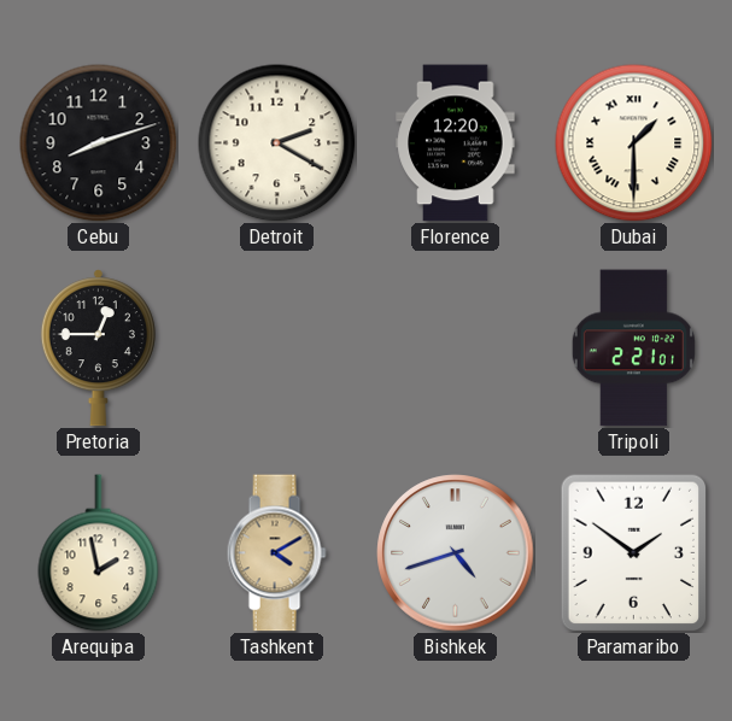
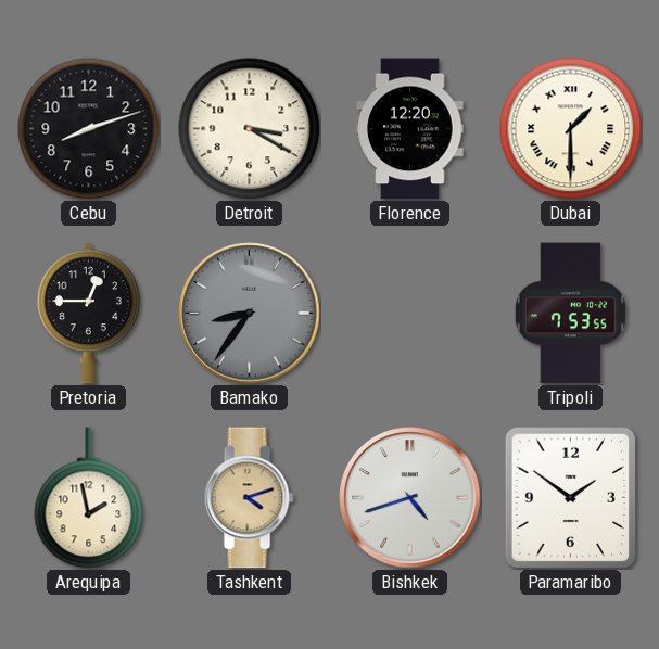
Detroit: 2:20 -> 3:20
Bamako: none -> 8:36
Tripoli: 2:21 -> 7:53
Tashkent: 4:10 -> 4:12
